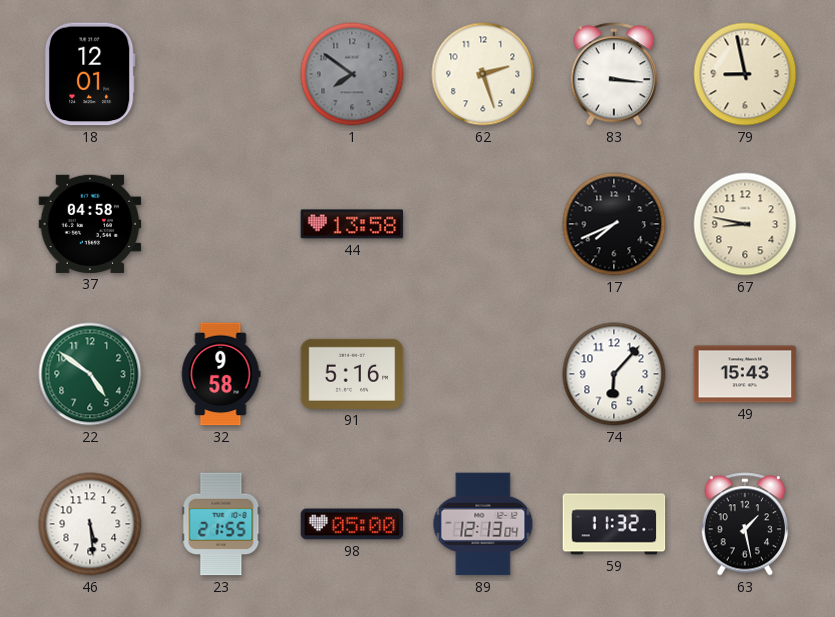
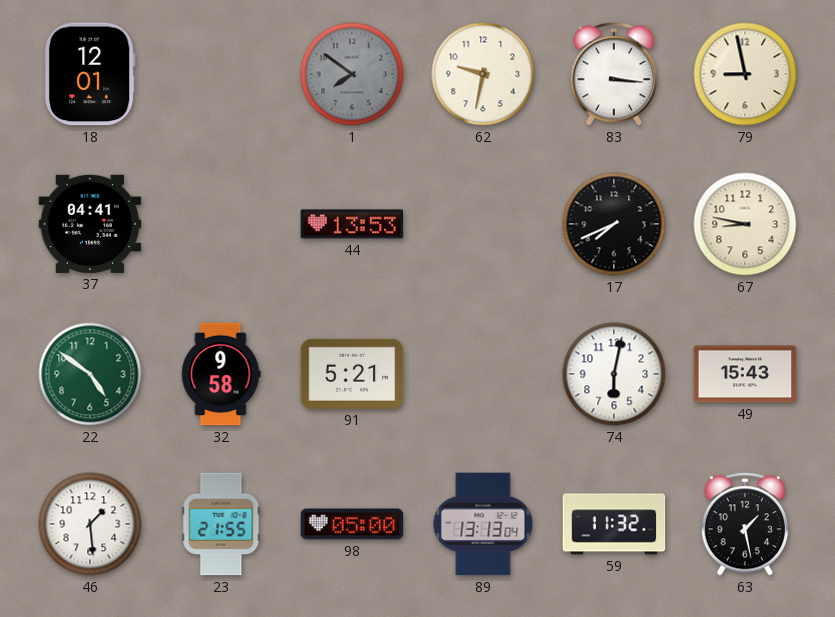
62: 2:27 -> 9:32
37: 04:58 -> 04:41
44: 13:58 -> 13:53
91: 5:16 -> 5:21
74: 6:07 -> 6:02
46: 5:29 -> 1:29
89: 12:13 -> 13:13
